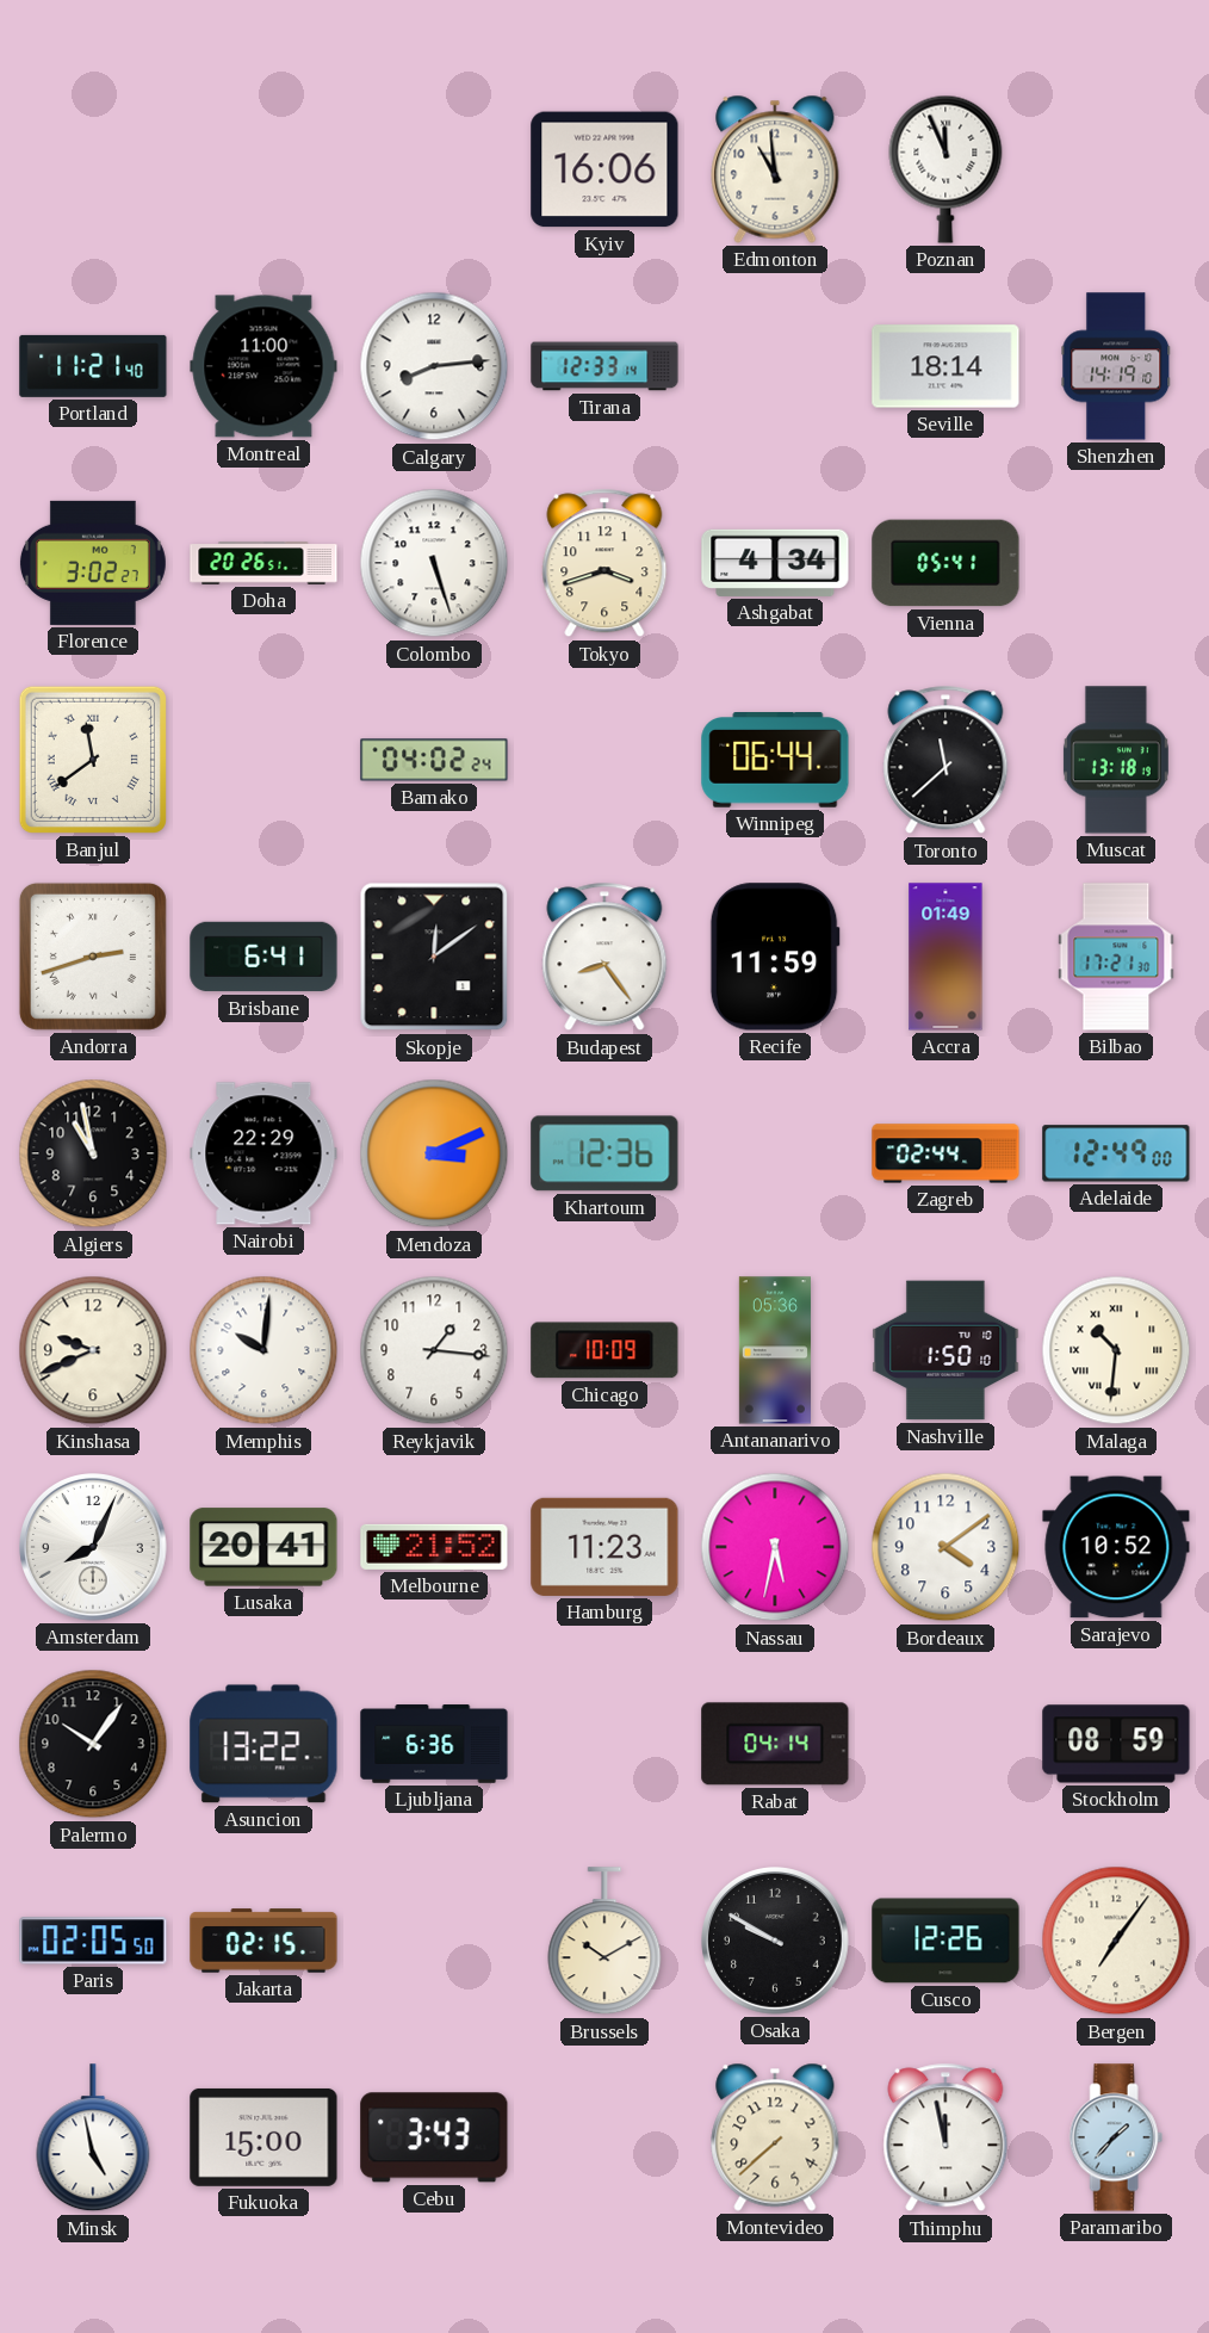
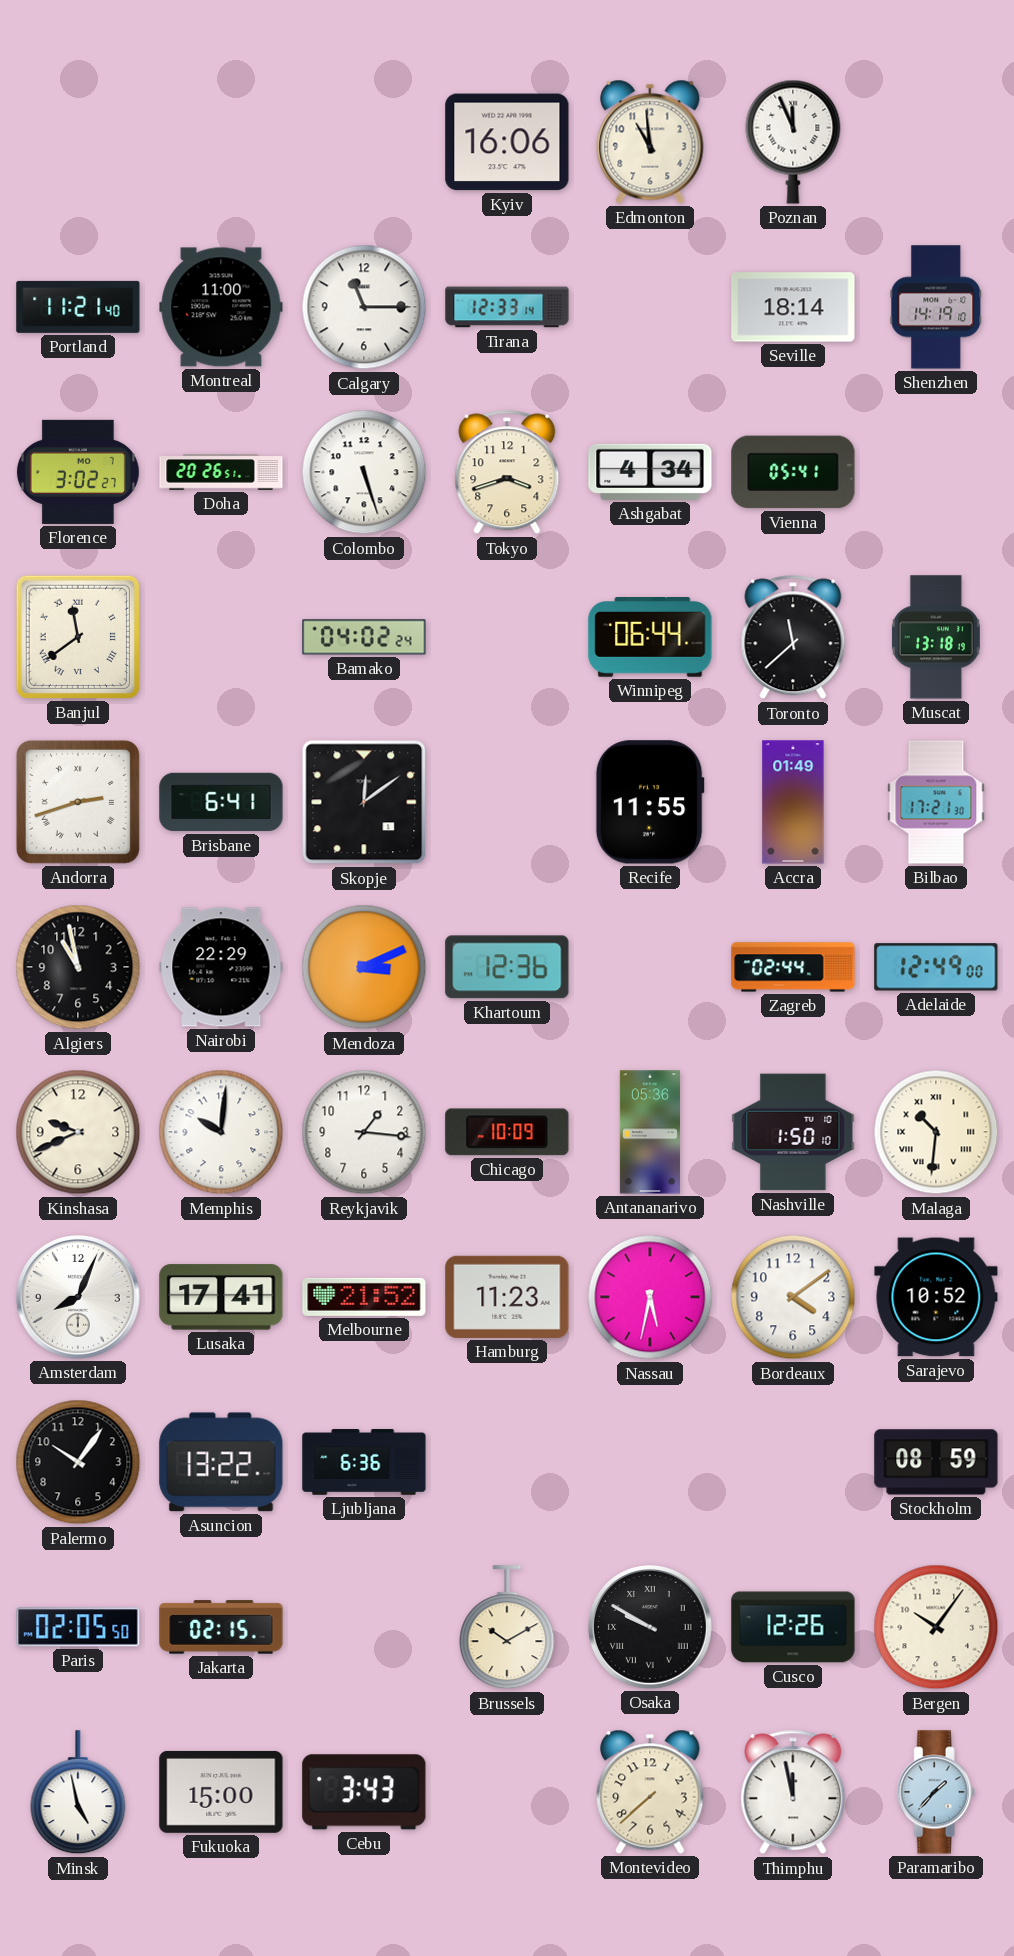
Calgary: 8:14 -> 11:15
Budapest: 8:24 -> none
Recife: 11:59 -> 11:55
Lusaka: 20:41 -> 17:41
Rabat: 04:14 -> none
Osaka numerals: Arabic -> Roman
Bergen: 7:06 -> 10:06
